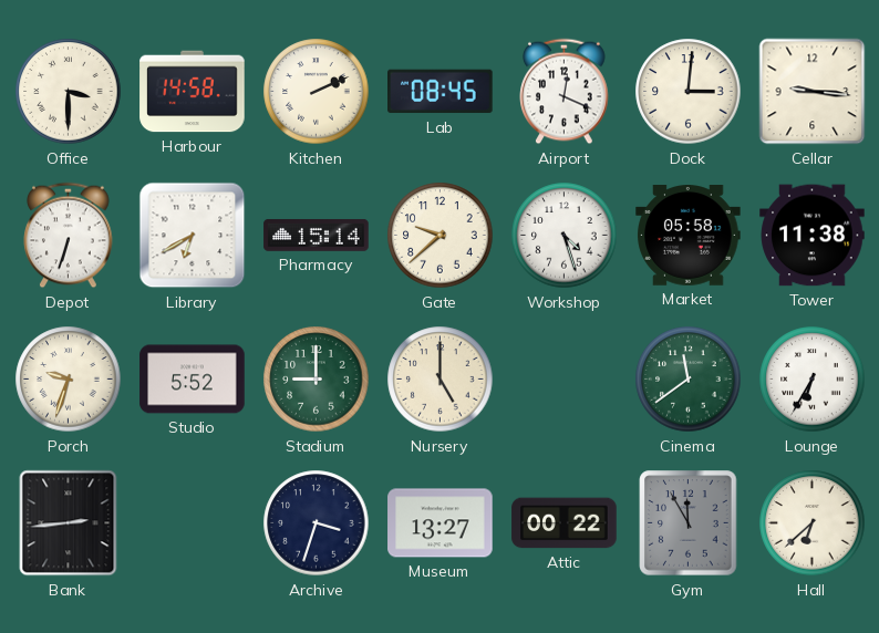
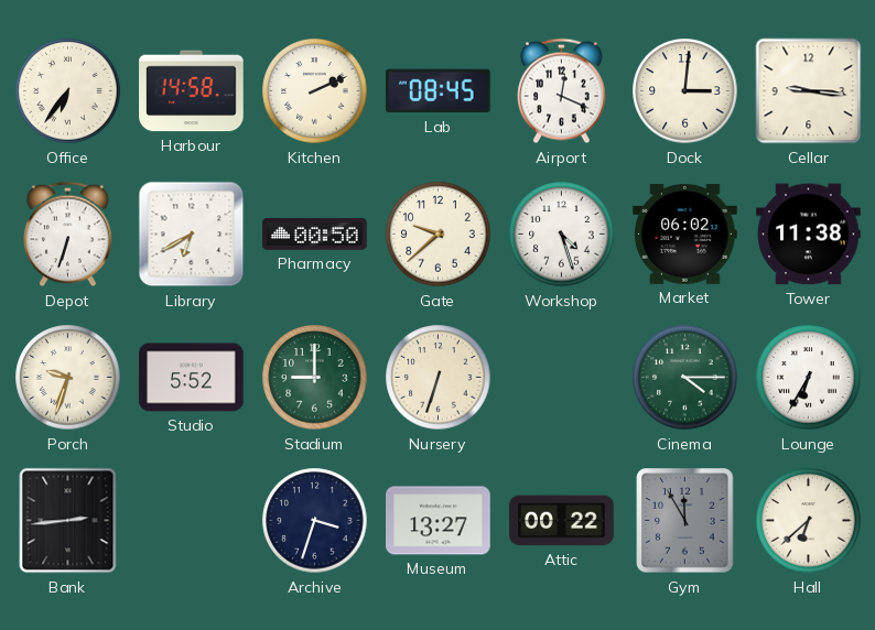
Office: 3:30 -> 6:36
Pharmacy: 15:14 -> 00:50
Market: 05:58 -> 06:02
Nursery: 5:00 -> 6:33
Cinema: 11:39 -> 4:15
